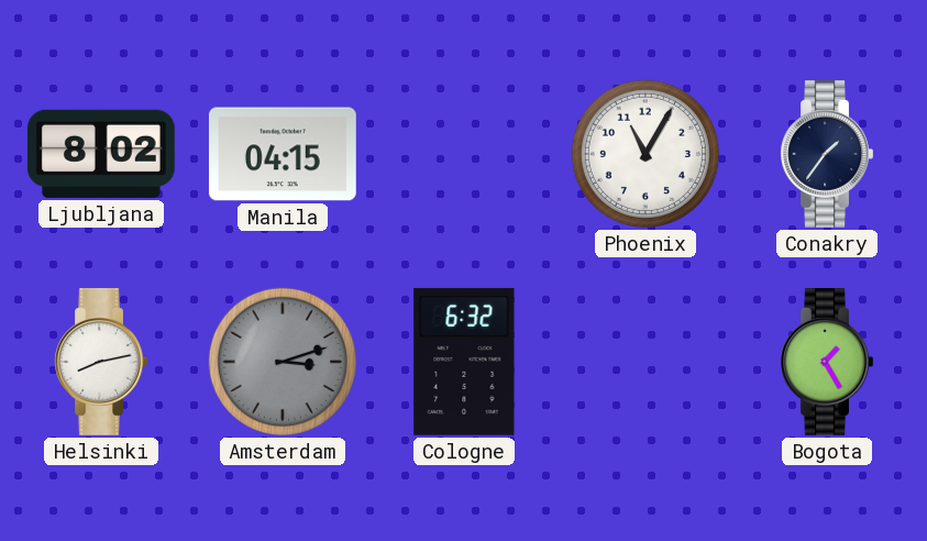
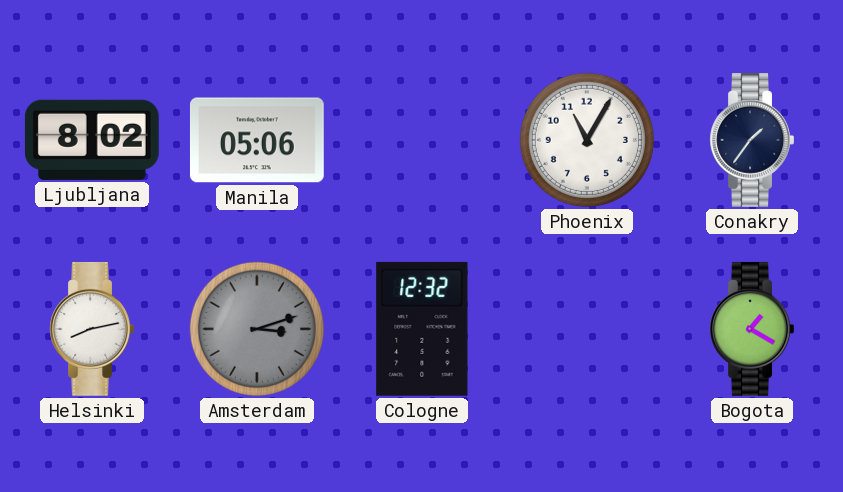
Manila: 04:15 -> 05:06
Cologne: 6:32 -> 12:32
Bogota: 1:25 -> 1:20
